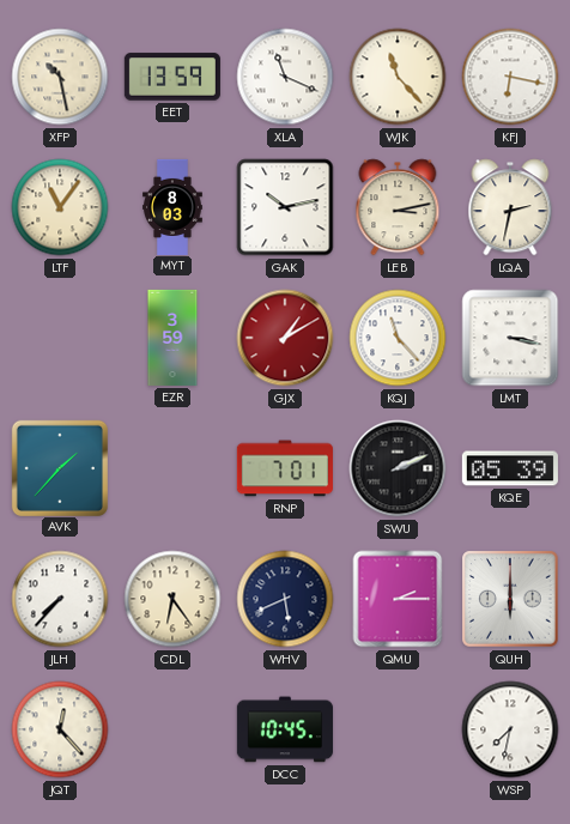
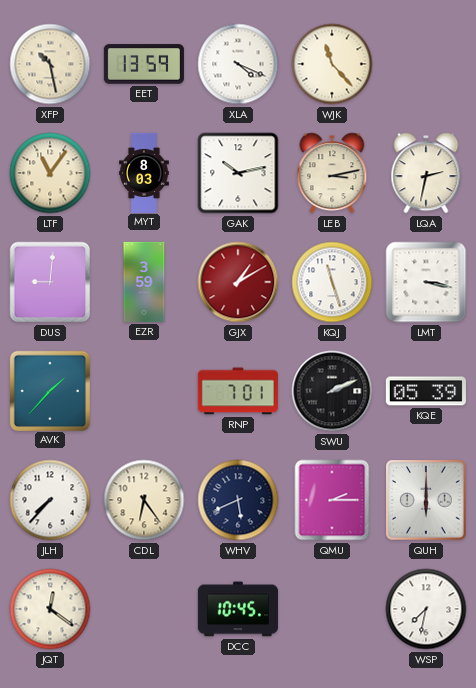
XLA: 11:19 -> 4:19
KFJ: 6:17 -> none
DUS: none -> 9:01
KQJ: 11:23 -> 11:27
JQT: 12:23 -> 12:21
